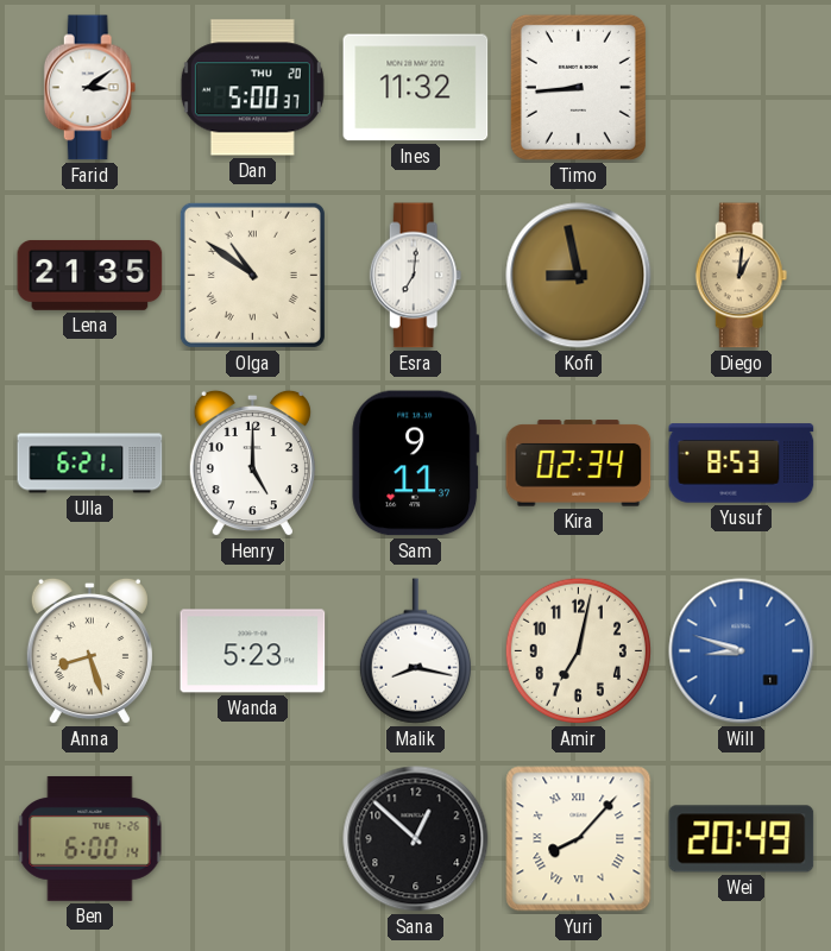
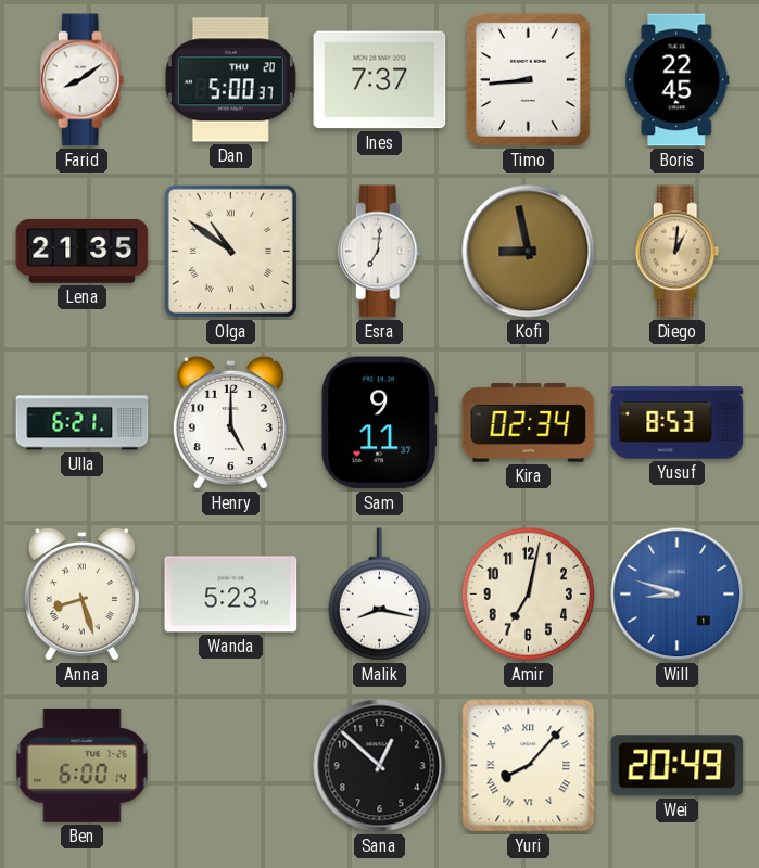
Farid: 3:09 -> 8:09
Ines: 11:32 -> 7:37
Boris: none -> 22:45
